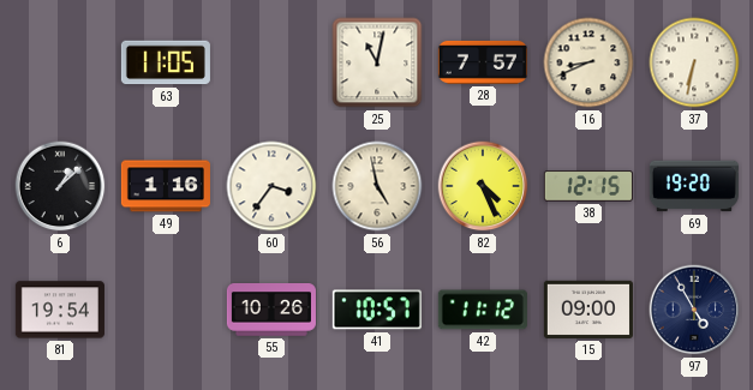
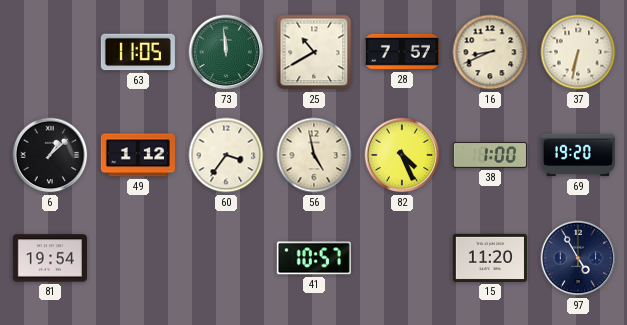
73: none -> 11:59
25: 11:02 -> 10:40
49: 1:16 -> 1:12
38: 12:15 -> 1:00
55: 10:26 -> none
42: 11:12 -> none
15: 09:00 -> 11:20
